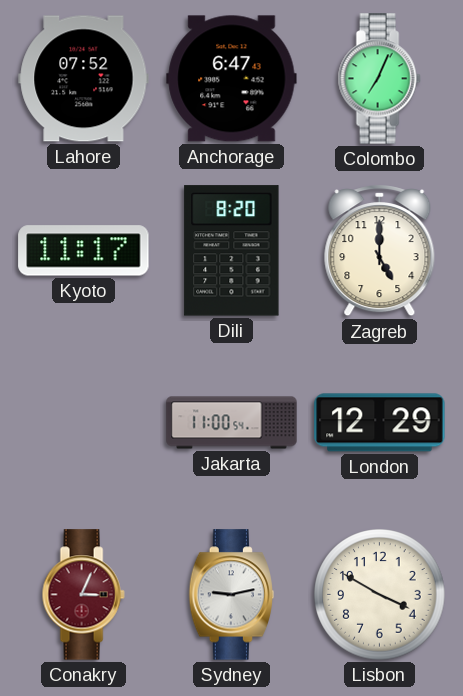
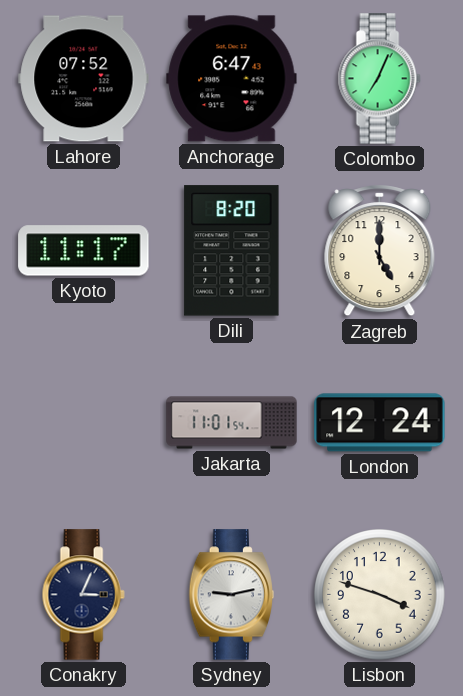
Jakarta: 11:00 -> 11:01
London: 12:29 -> 12:24
Conakry dial: burgundy -> navy
Lisbon: 3:50 -> 3:48
